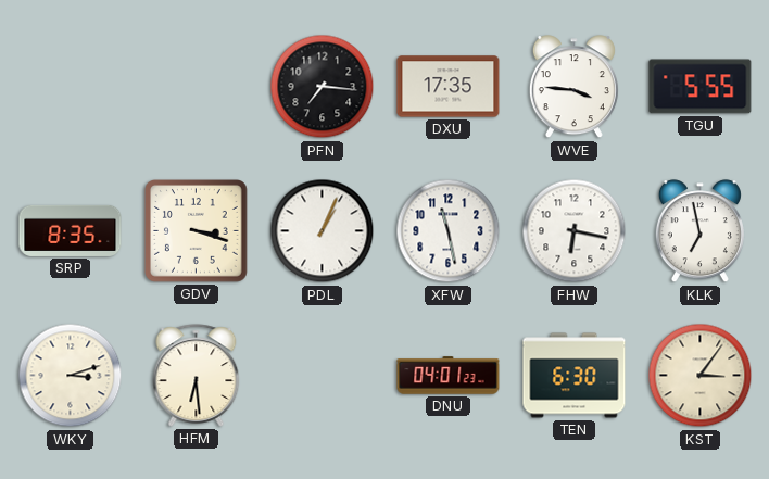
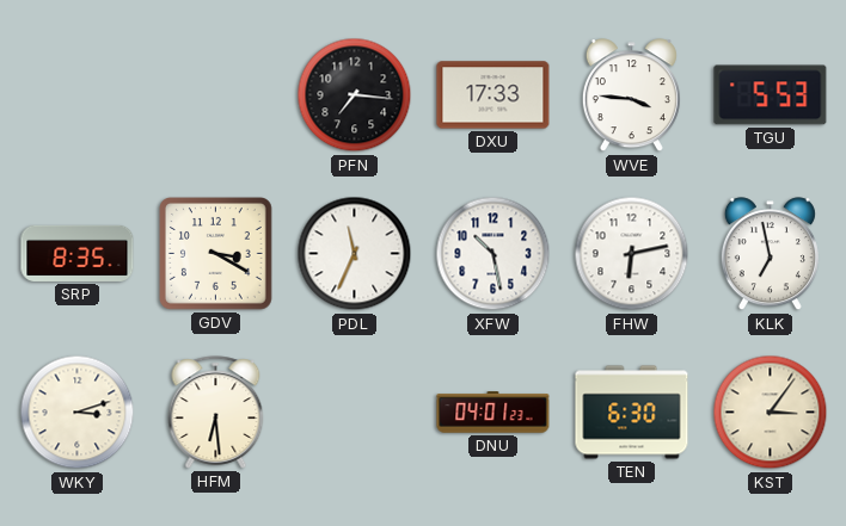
DXU: 17:35 -> 17:33
TGU: 5:55 -> 5:53
GDV: 3:18 -> 3:20
PDL: 1:04 -> 11:34
XFW: 11:28 -> 10:28
FHW: 6:17 -> 6:13
